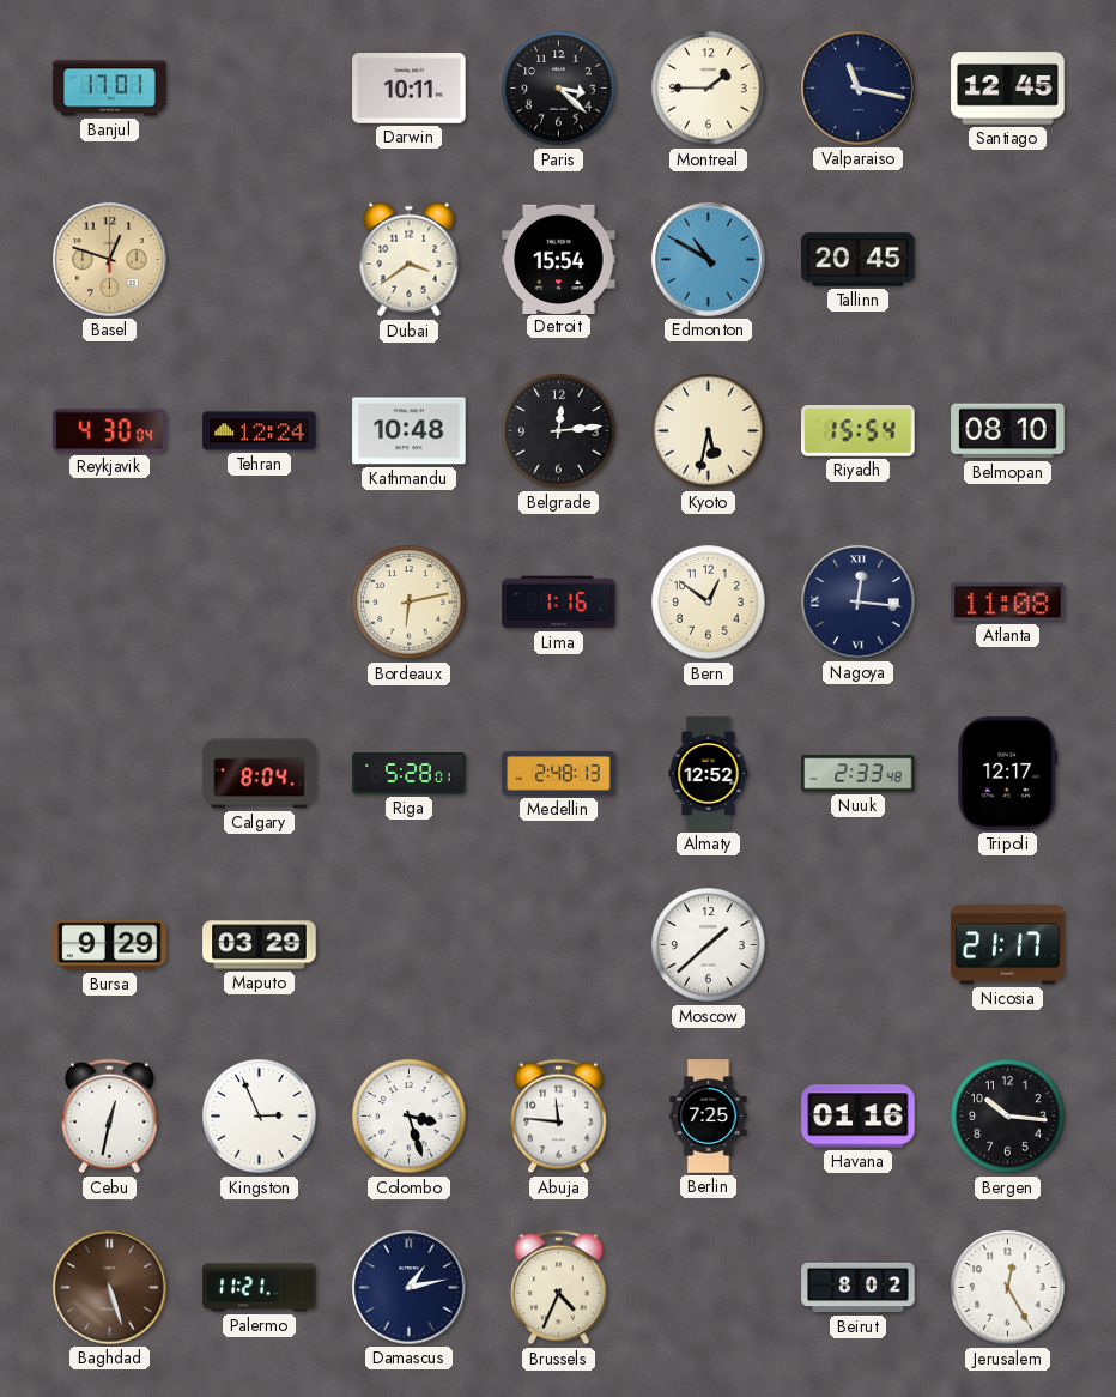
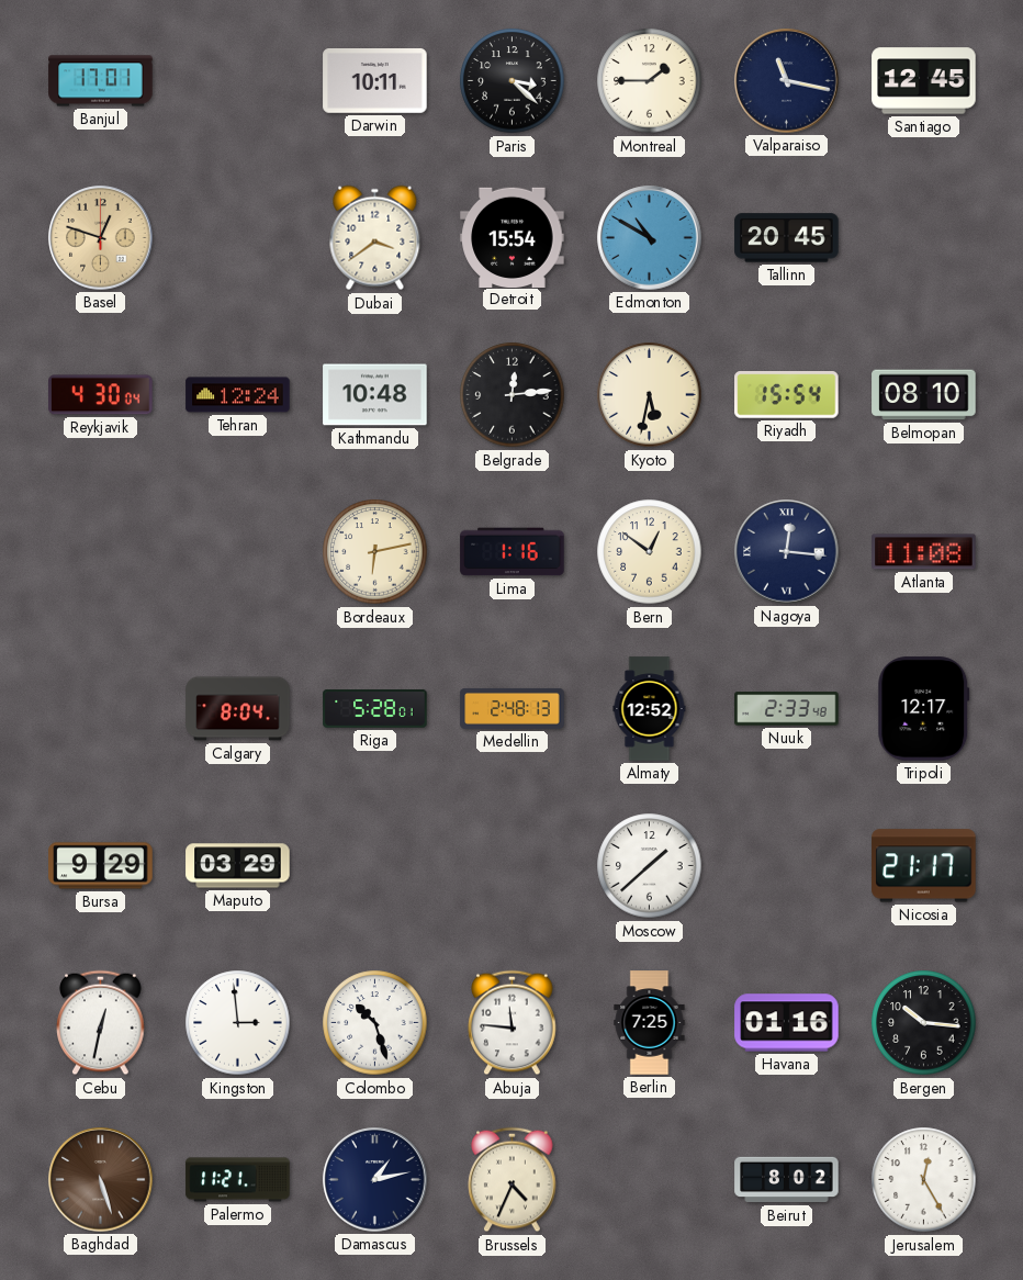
Kingston: 2:56 -> 2:59
Colombo: 3:27 -> 10:27
